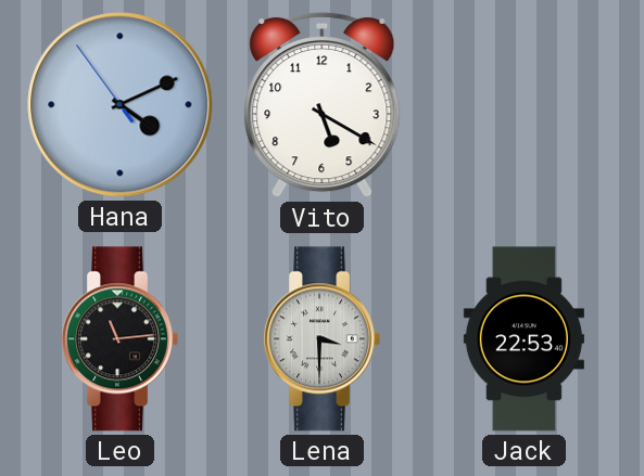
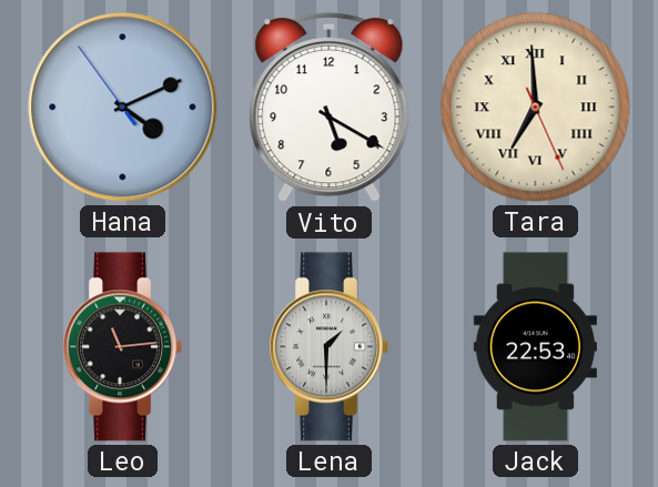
Tara: none -> 6:59
Lena: 3:30 -> 1:30
